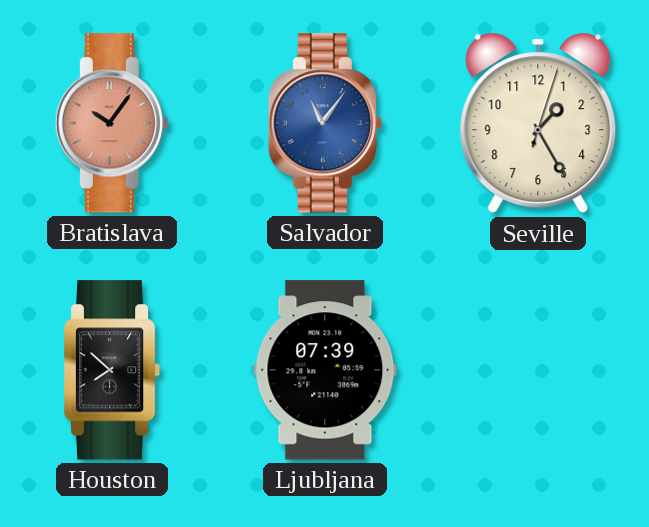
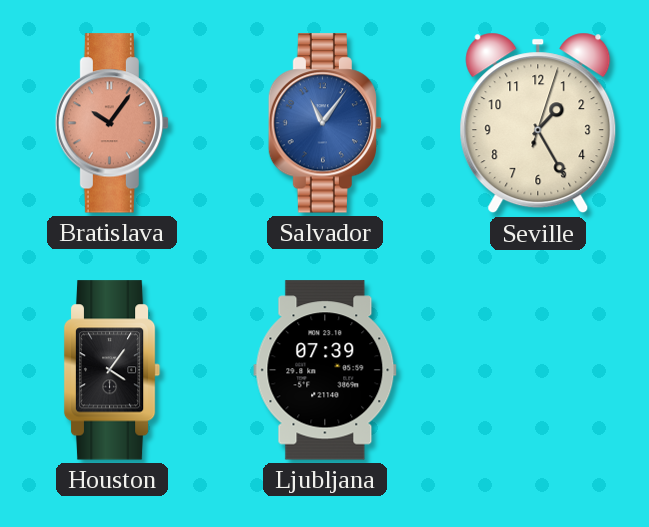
Houston: 7:52 -> 4:06
